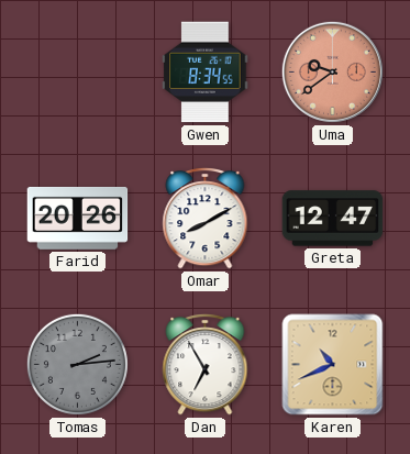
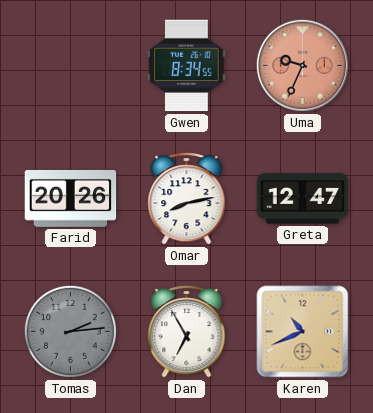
Uma: 9:39 -> 9:34
Omar: 8:10 -> 8:13
